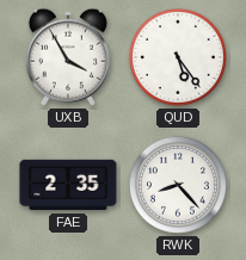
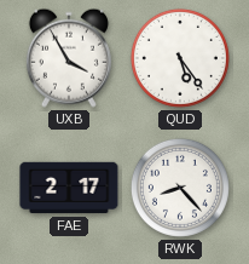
FAE: 2:35 -> 2:17
